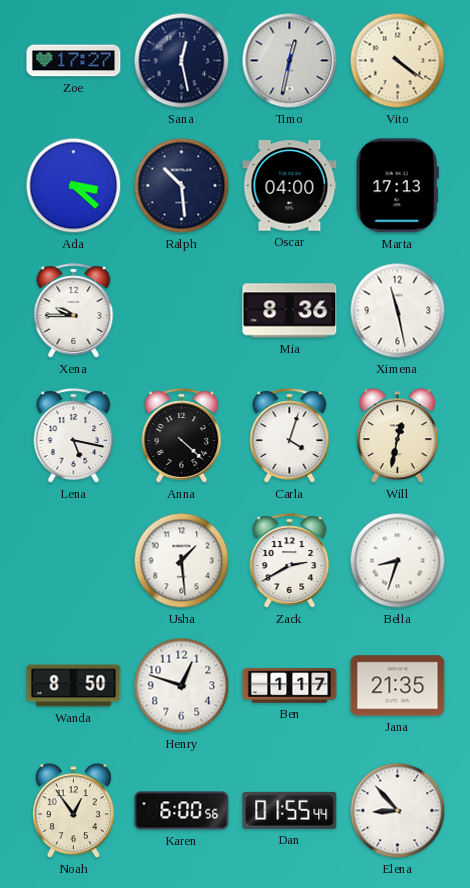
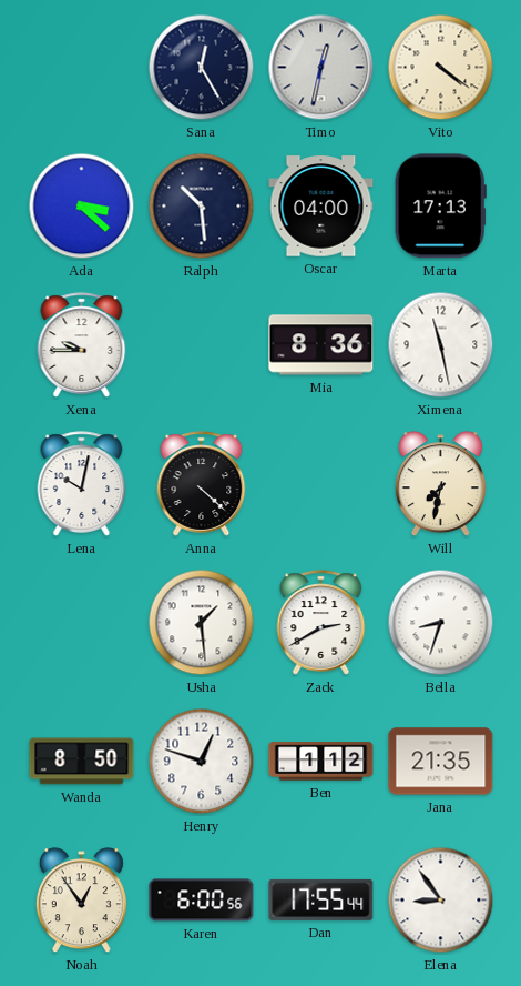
Zoe: 17:27 -> none
Sana: 12:28 -> 12:25
Lena: 5:17 -> 10:02
Carla: 4:03 -> none
Will: 12:32 -> 7:32
Ben: 1:17 -> 1:12
Dan: 01:55 -> 17:55
Elena: 8:53 -> 8:54
